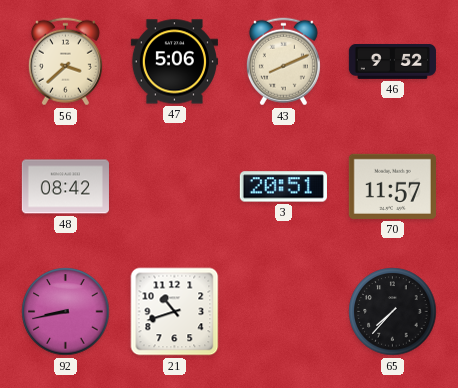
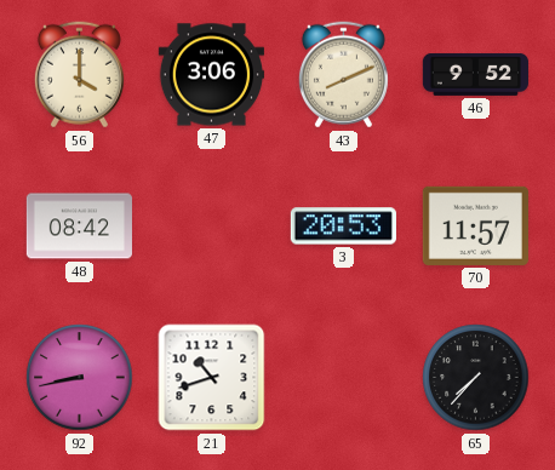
56: 3:38 -> 4:00
47: 5:06 -> 3:06
3: 20:51 -> 20:53
